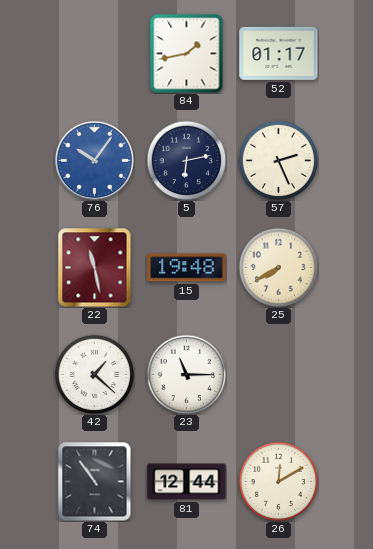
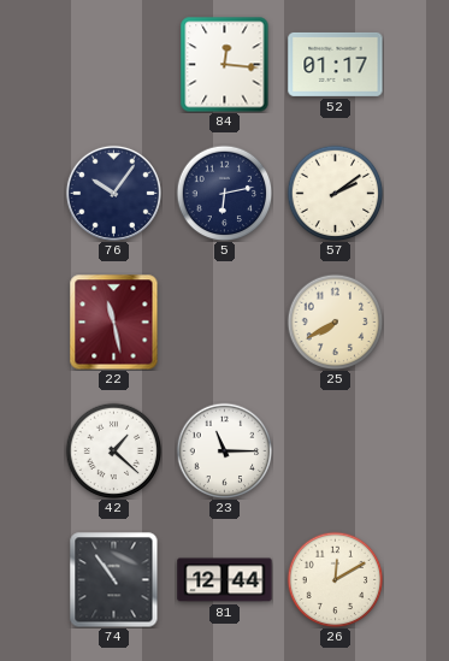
84: 1:43 -> 12:16
76 dial: blue -> navy
57: 2:26 -> 2:09
15: 19:48 -> none
